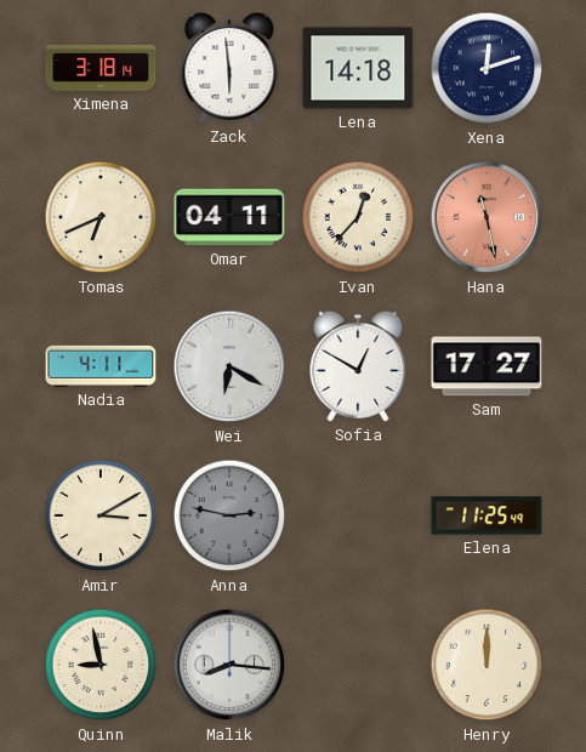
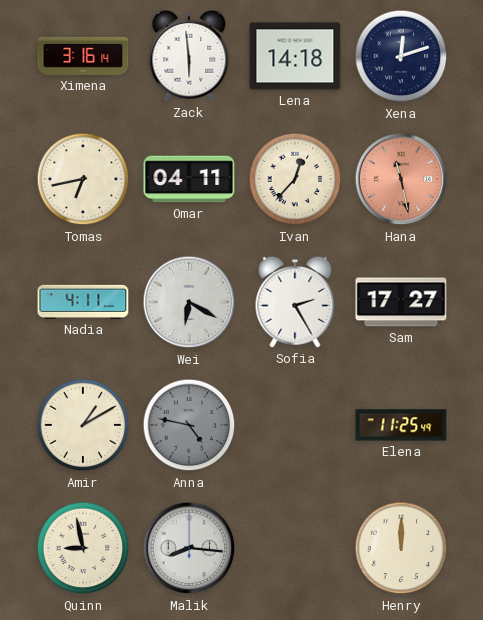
Ximena: 3:18 -> 3:16
Tomas: 6:41 -> 6:43
Sofia: 12:50 -> 2:25
Amir: 3:10 -> 1:10
Anna: 2:47 -> 4:47
